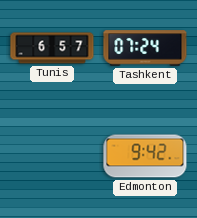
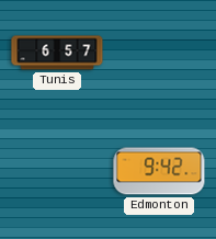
Tashkent: 07:24 -> none
